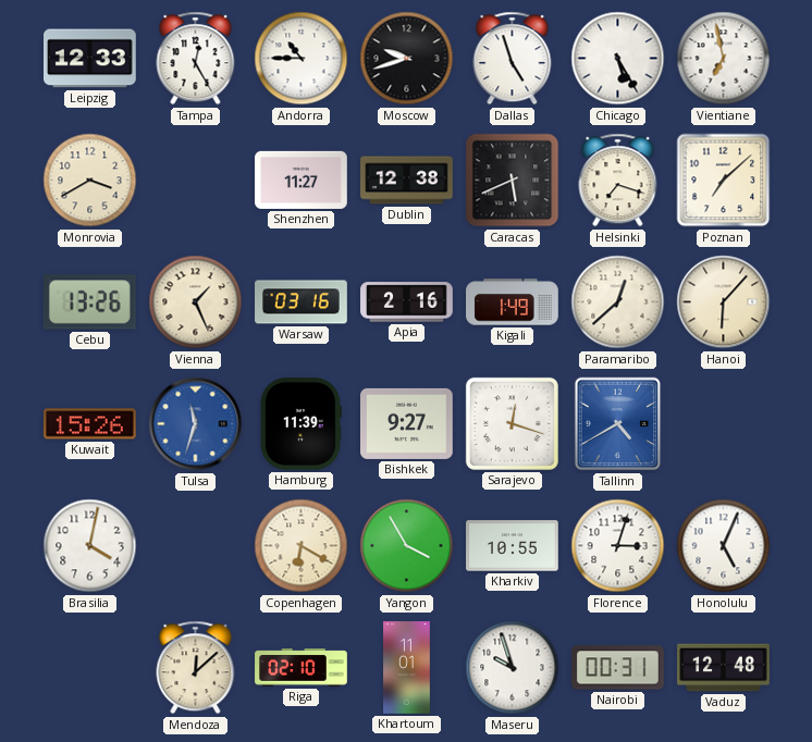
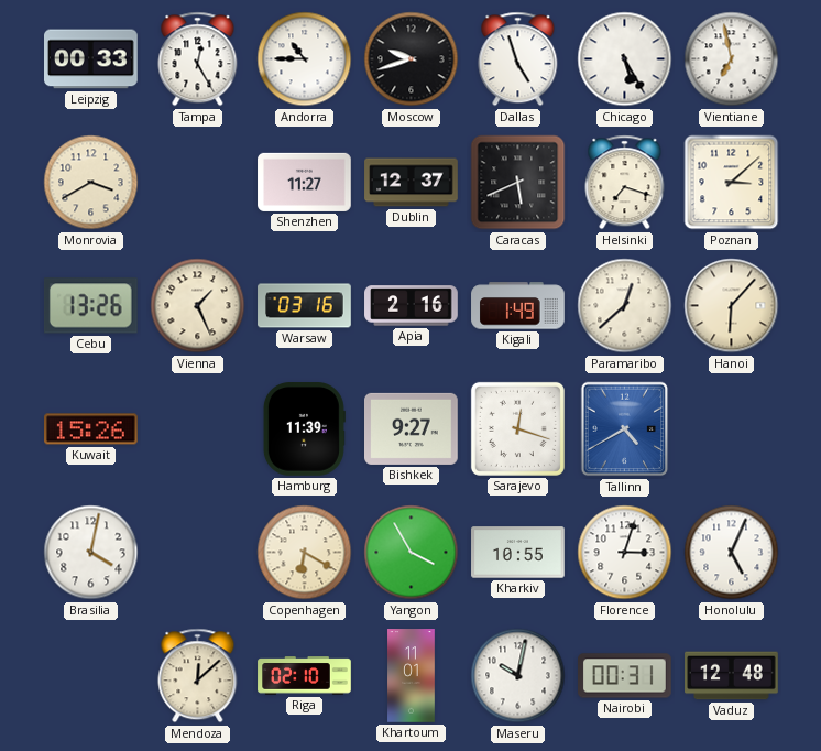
Leipzig: 12:33 -> 00:33
Dublin: 12:38 -> 12:37
Poznan: 7:08 -> 3:08
Tulsa: 11:33 -> none
Maseru: 9:57 -> 10:02
